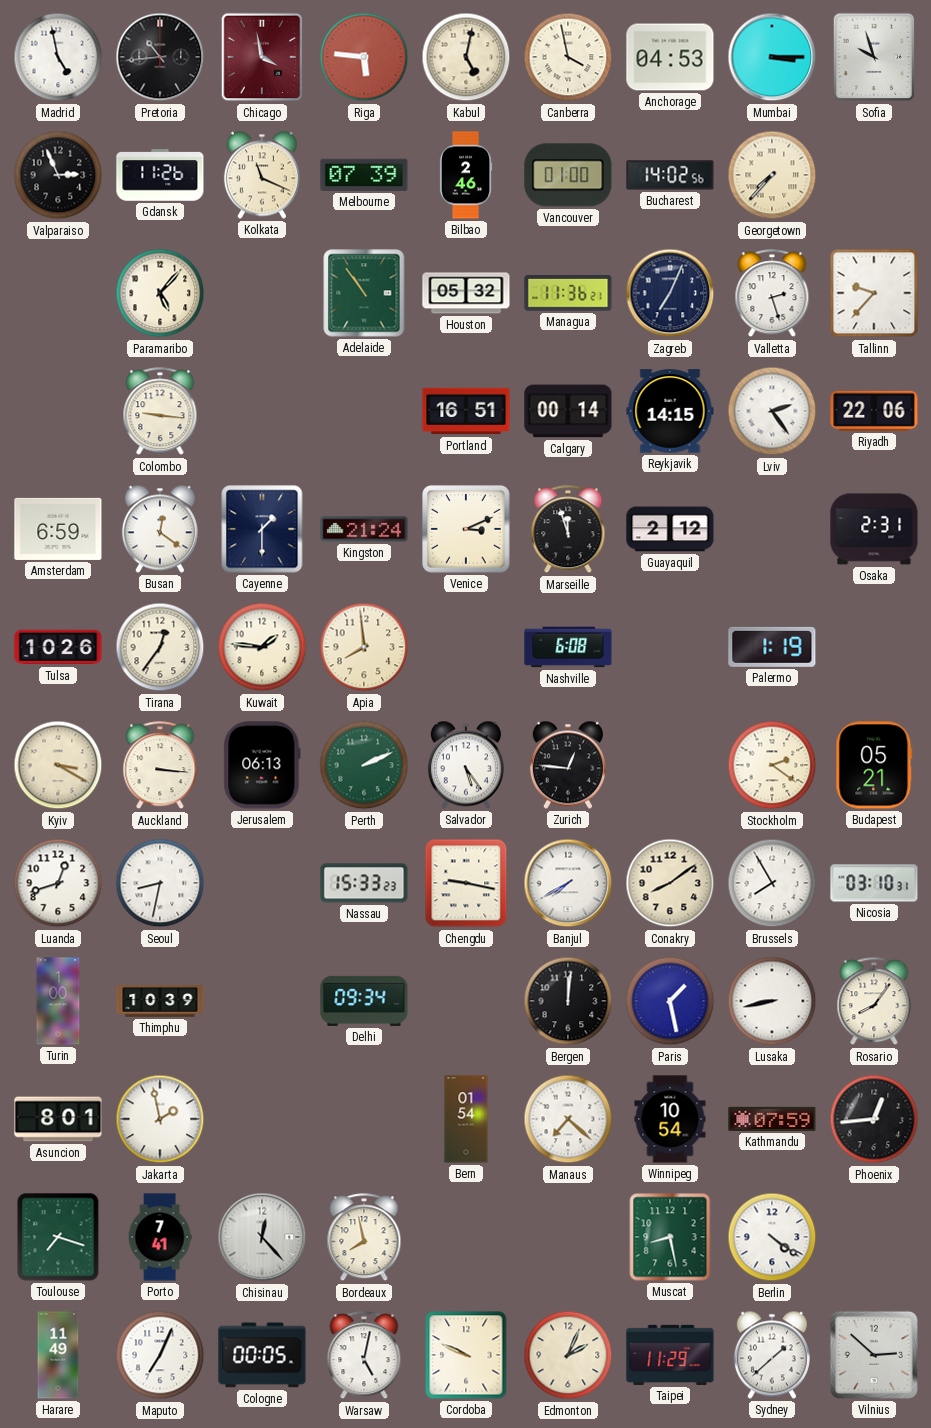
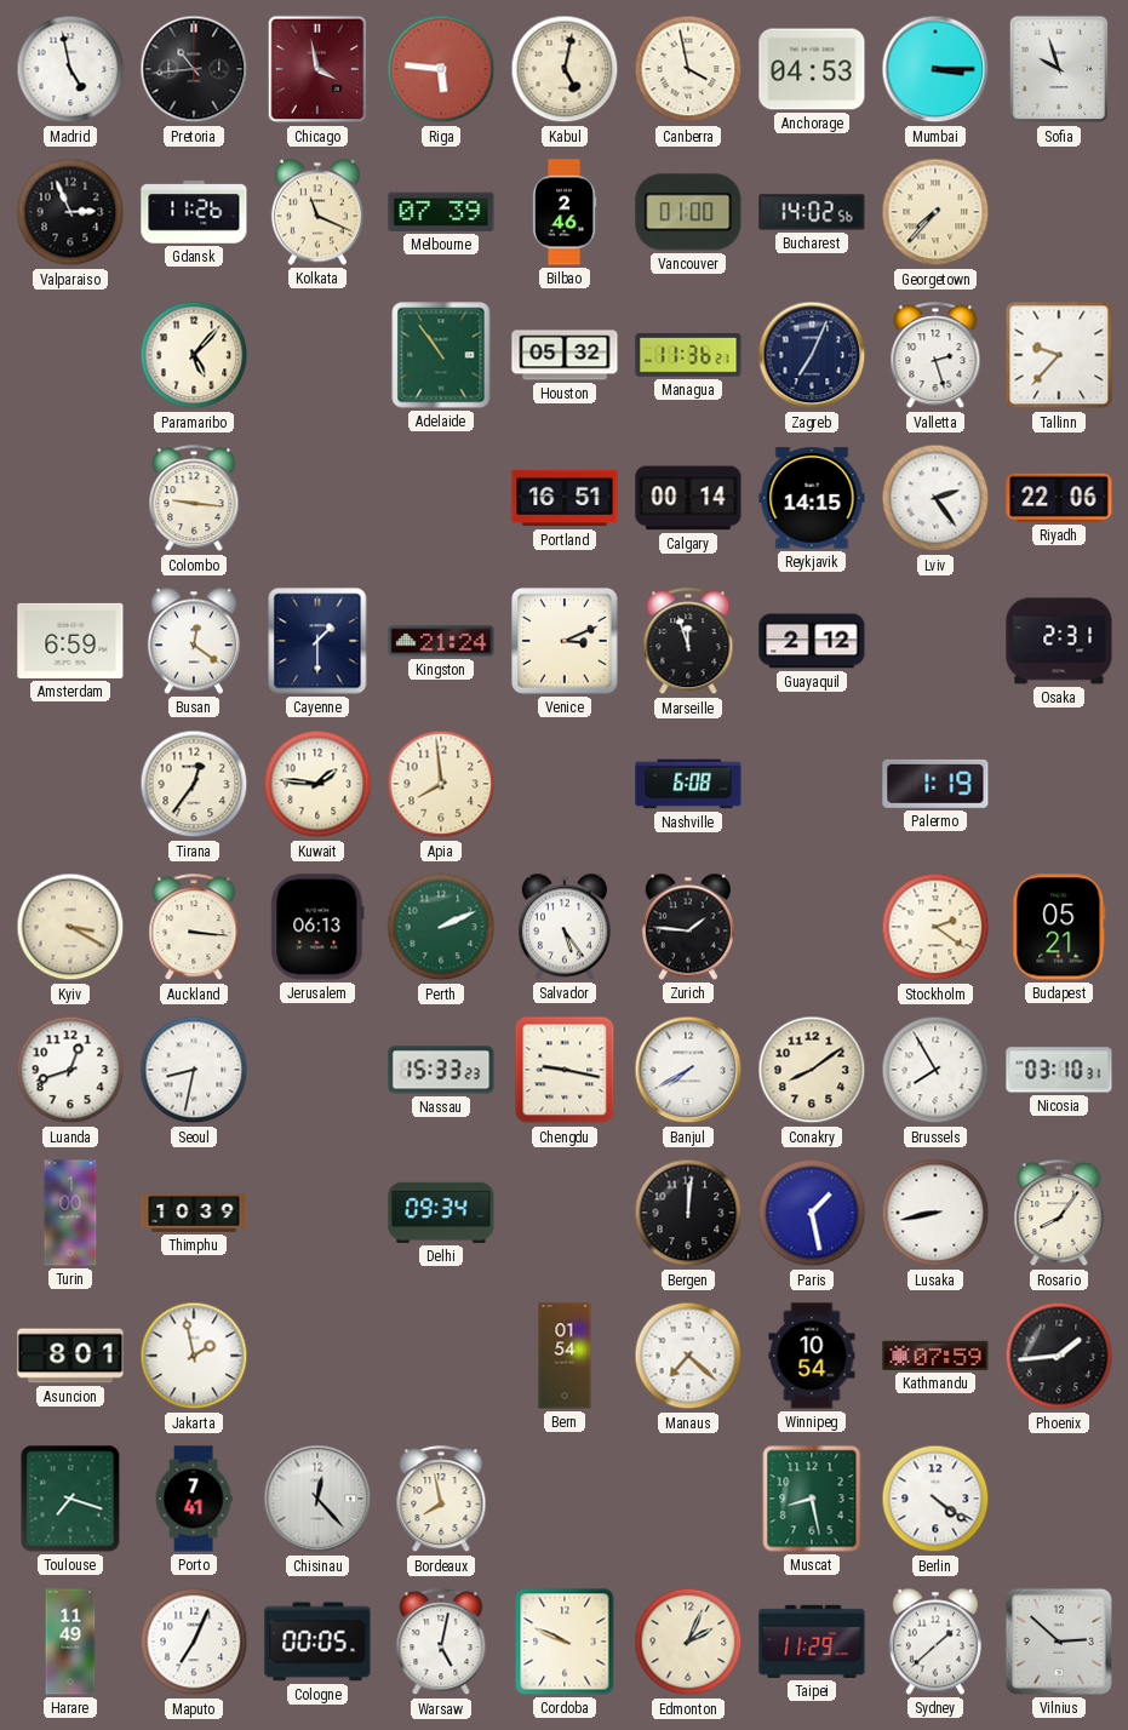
Tulsa: 10:26 -> none
Zurich: 12:46 -> 1:46
Phoenix: 12:44 -> 1:44
